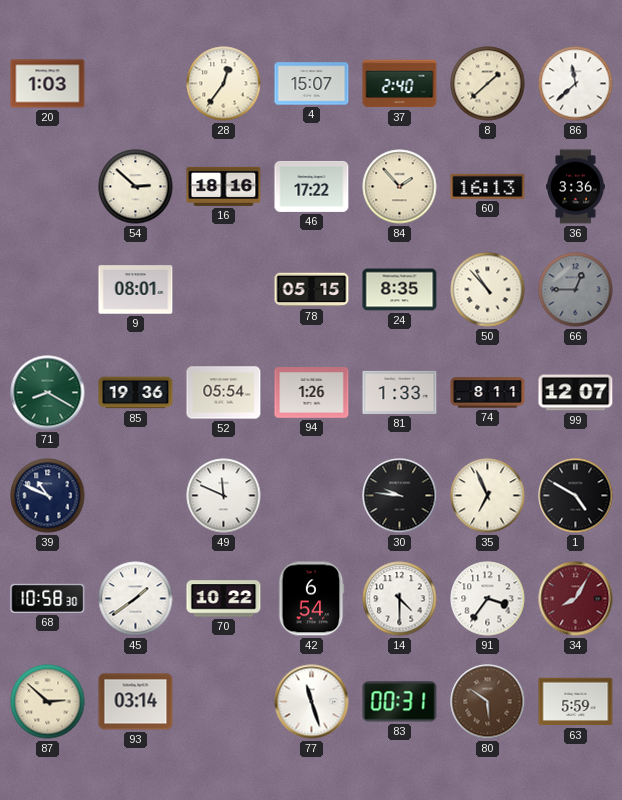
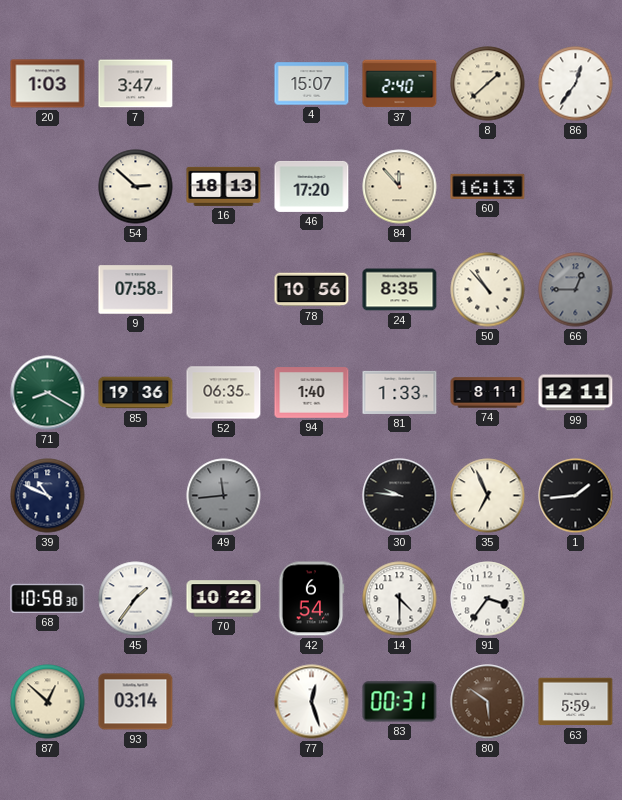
7: none -> 3:47
28: 12:36 -> none
86: 11:38 -> 12:36
16: 18:16 -> 18:13
46: 17:22 -> 17:20
84: 1:53 -> 11:53
36: 3:36 -> none
9: 08:01 -> 07:58
78: 05:15 -> 10:56
52: 05:54 -> 06:35
94: 1:26 -> 1:40
99: 12:07 -> 12:11
49: 11:49 -> 11:44
49 dial: white -> grey
1: 4:50 -> 1:44
45: 1:39 -> 1:36
34: 8:05 -> none
87: 2:52 -> 12:52
77: 11:27 -> 12:27
